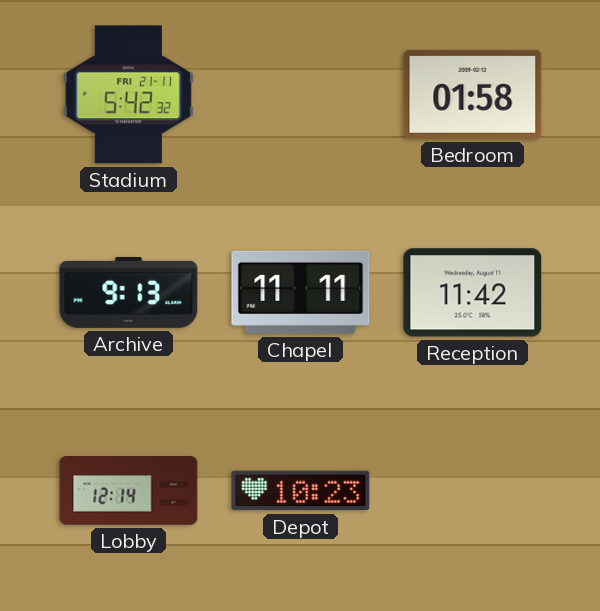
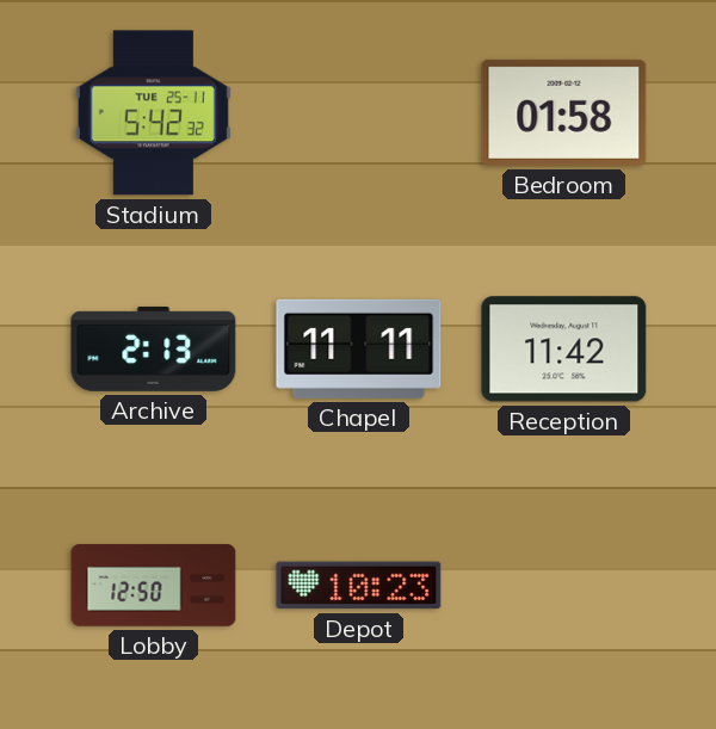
Stadium date: FRI 21-11 -> TUE 25-11
Archive: 9:13 -> 2:13
Lobby: 12:14 -> 12:50
